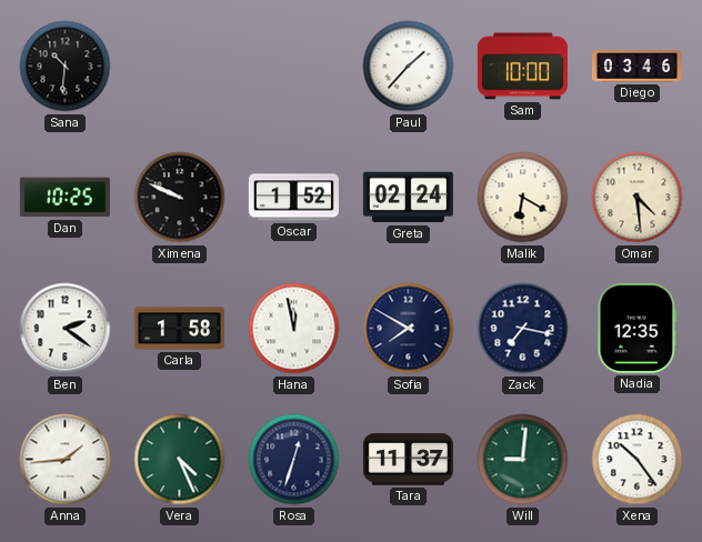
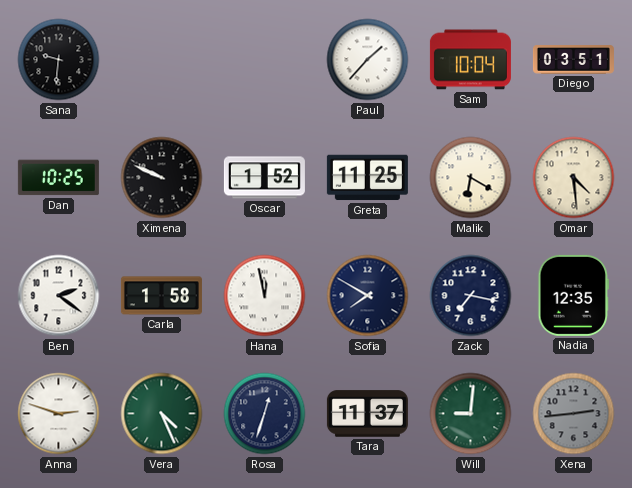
Sana: 10:31 -> 9:31
Sam: 10:00 -> 10:04
Diego: 03:46 -> 03:51
Greta: 02:24 -> 11:25
Anna: 1:44 -> 2:48
Xena: 10:24 -> 2:44
Xena dial: white -> grey
